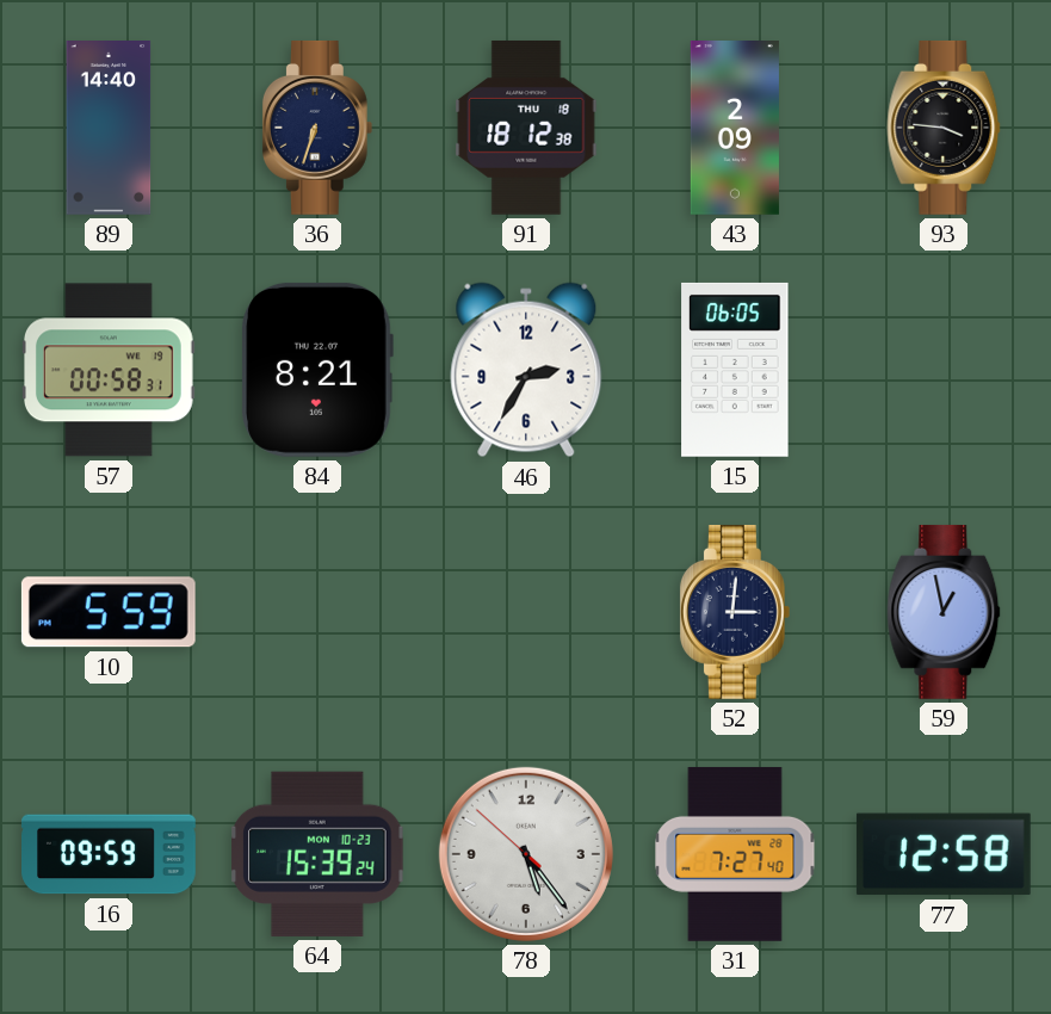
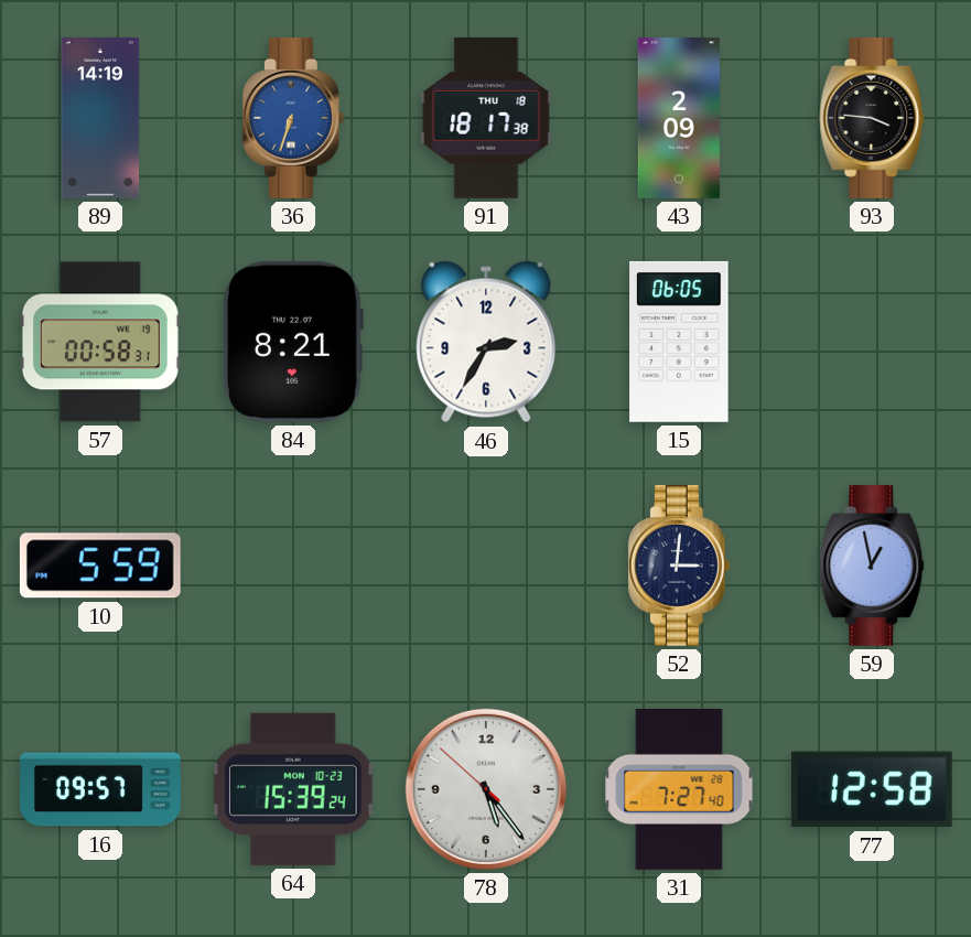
89: 14:40 -> 14:19
36 dial: navy -> blue
91: 18:12 -> 18:17
16: 09:59 -> 09:57
